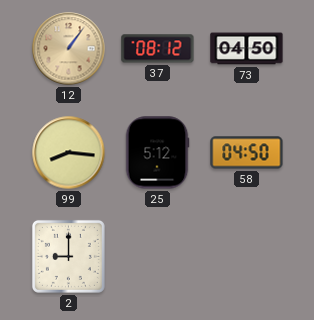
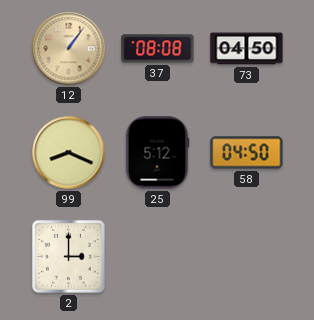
37: 08:12 -> 08:08
99: 8:16 -> 8:19
2: 9:00 -> 3:00
